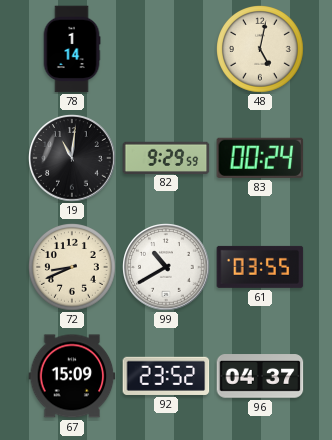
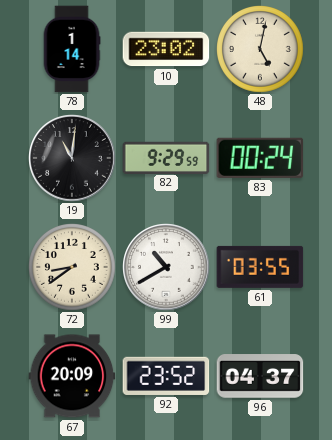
10: none -> 23:02
72: 8:41 -> 8:39
67: 15:09 -> 20:09
